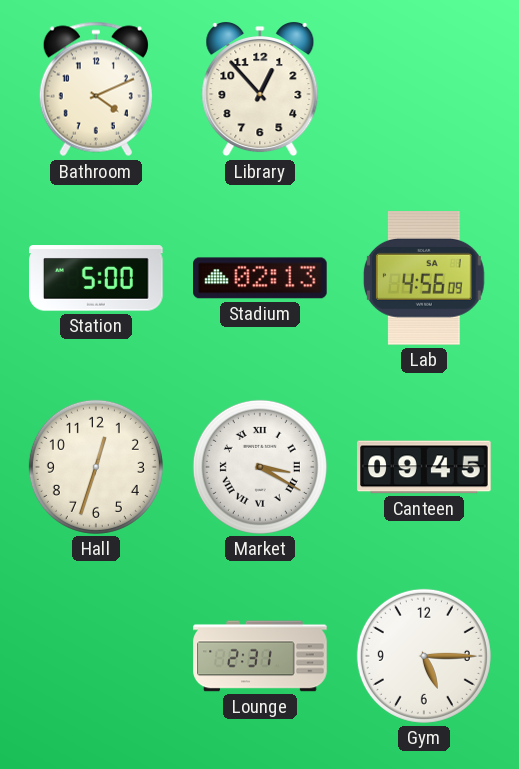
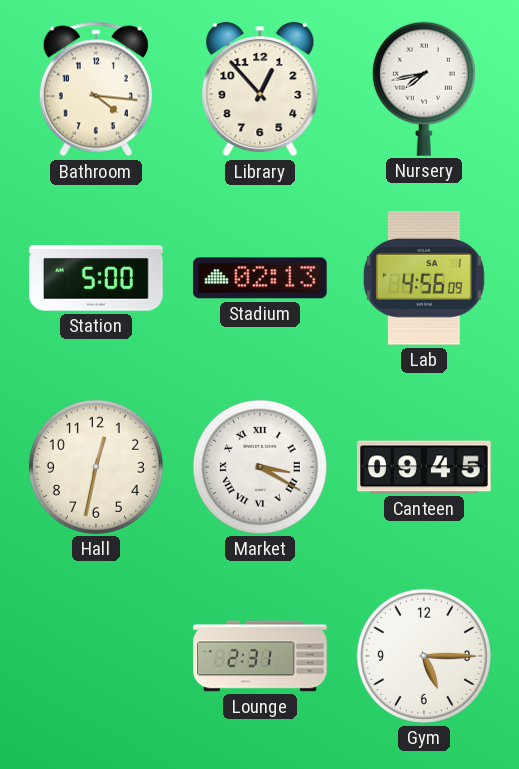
Bathroom: 4:11 -> 4:16
Nursery: none -> 7:43
Hall: 12:33 -> 12:32
